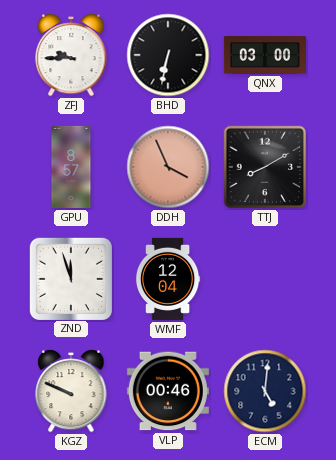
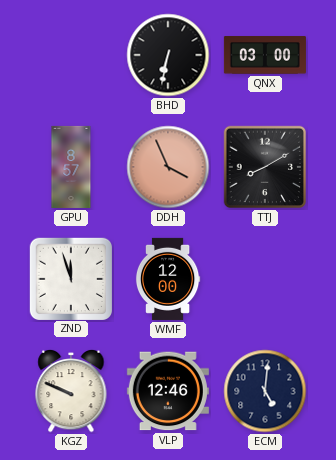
ZFJ: 9:45 -> none
WMF: 12:04 -> 12:00
VLP: 00:46 -> 12:46
